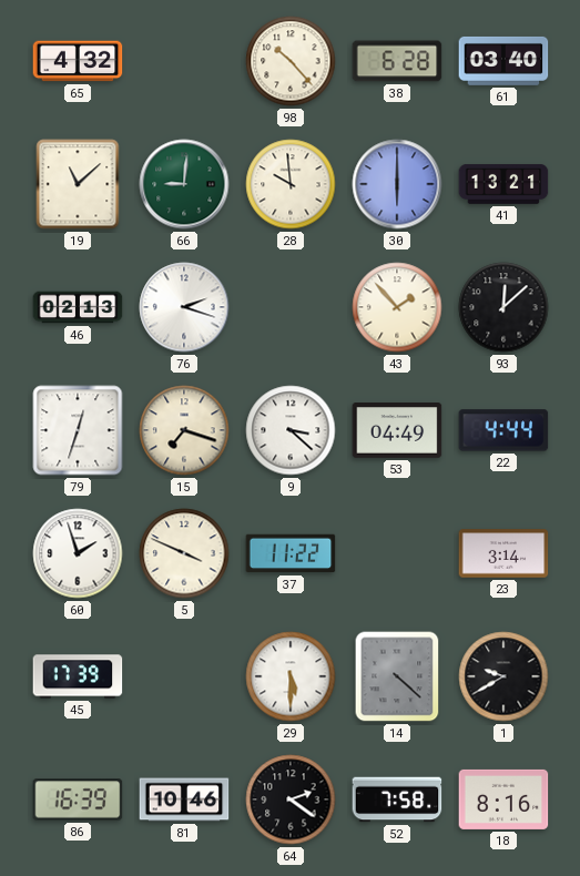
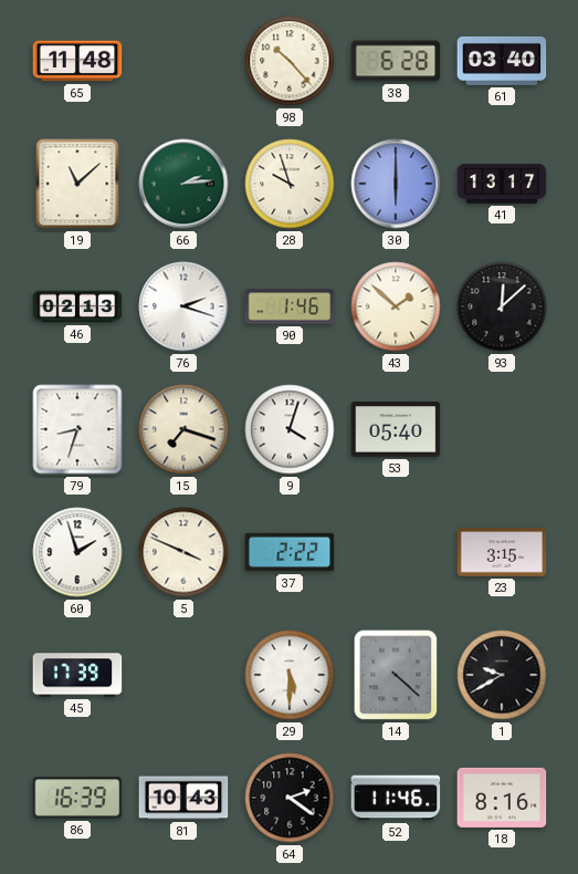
65: 4:32 -> 11:48
66: 9:01 -> 2:14
28: 9:59 -> 9:57
41: 13:21 -> 13:17
90: none -> 1:46
43: 1:53 -> 1:52
79: 12:33 -> 8:33
9: 3:22 -> 4:03
53: 04:49 -> 05:40
22: 4:44 -> none
37: 11:22 -> 2:22
23: 3:14 -> 3:15
81: 10:46 -> 10:43
52: 7:58 -> 11:46
